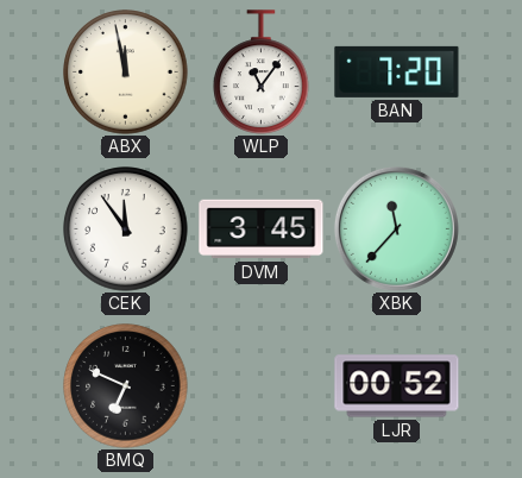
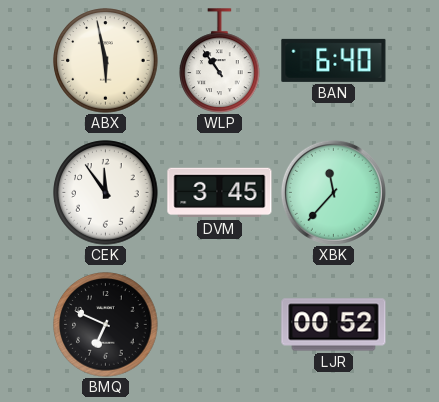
ABX: 11:58 -> 5:58
WLP: 11:06 -> 10:54
BAN: 7:20 -> 6:40
